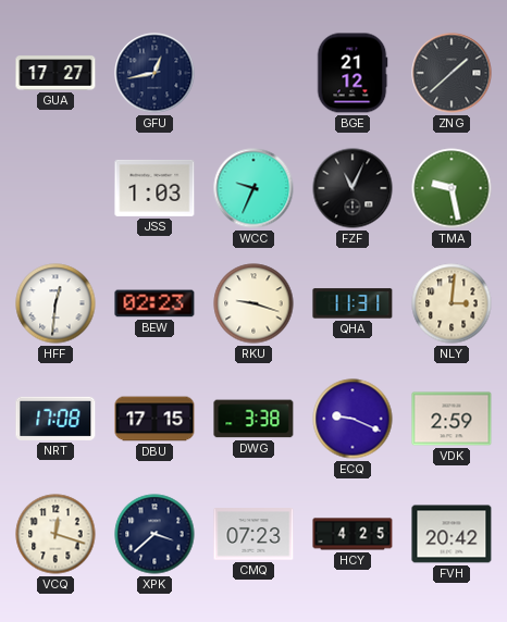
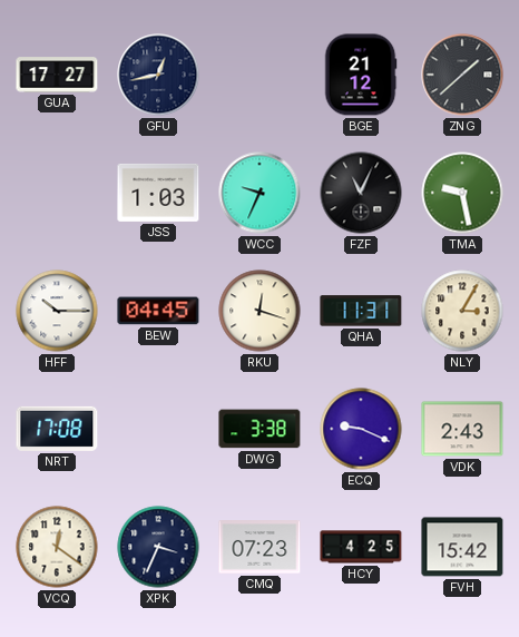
HFF: 12:31 -> 10:15
BEW: 02:23 -> 04:45
RKU: 9:18 -> 12:18
NLY: 3:01 -> 3:05
DBU: 17:15 -> none
VDK: 2:59 -> 2:43
VCQ: 12:18 -> 12:21
XPK: 3:38 -> 3:34
FVH: 20:42 -> 15:42
